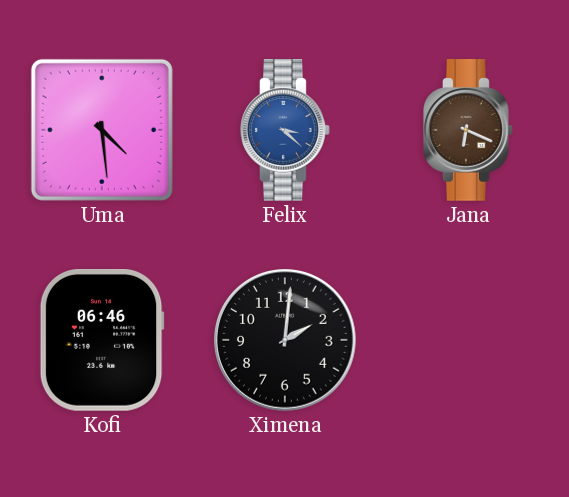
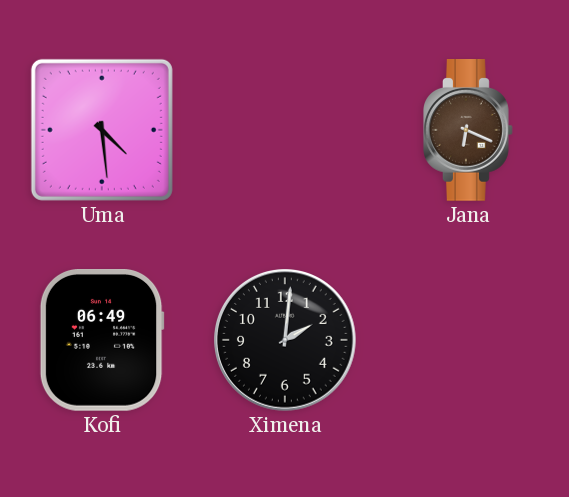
Felix: 3:22 -> none
Kofi: 06:46 -> 06:49
